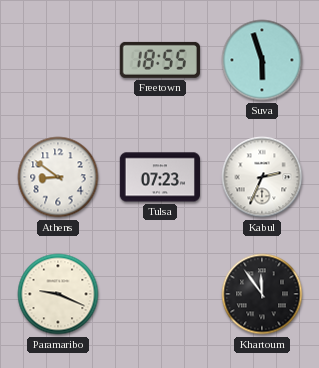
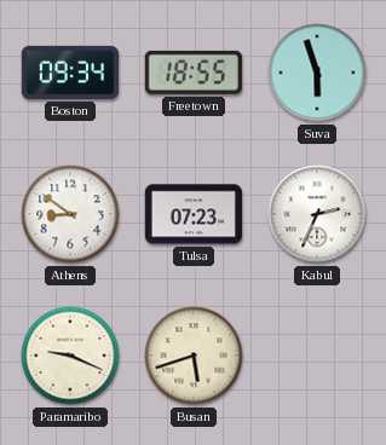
Boston: none -> 09:34
Busan: none -> 5:42
Khartoum: 11:54 -> none
